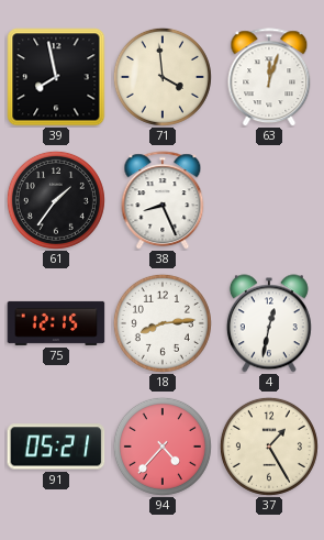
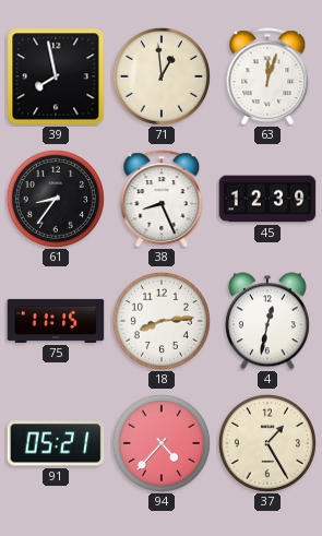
71: 3:59 -> 12:59
61: 1:36 -> 8:36
45: none -> 12:39
75: 12:15 -> 11:15
